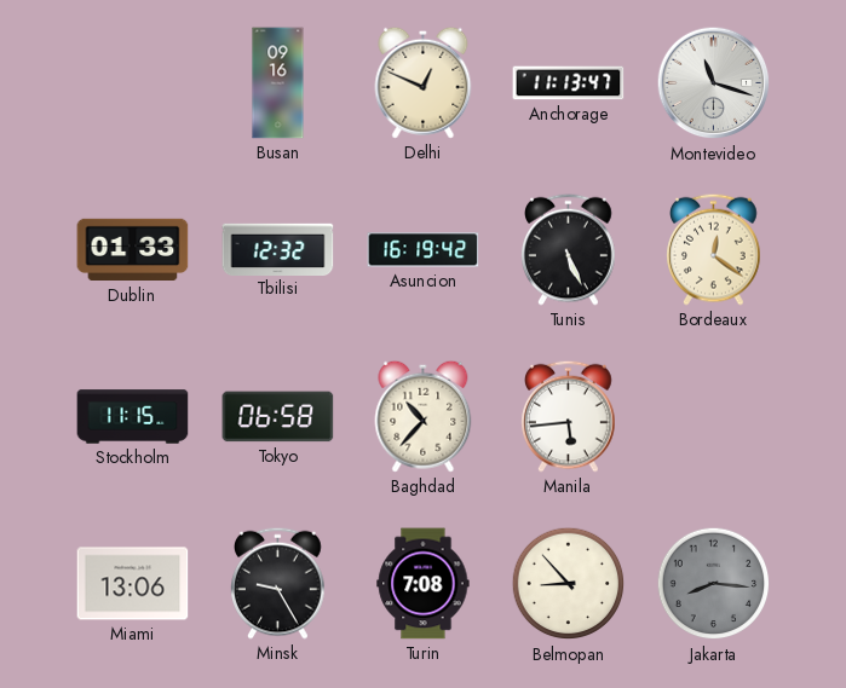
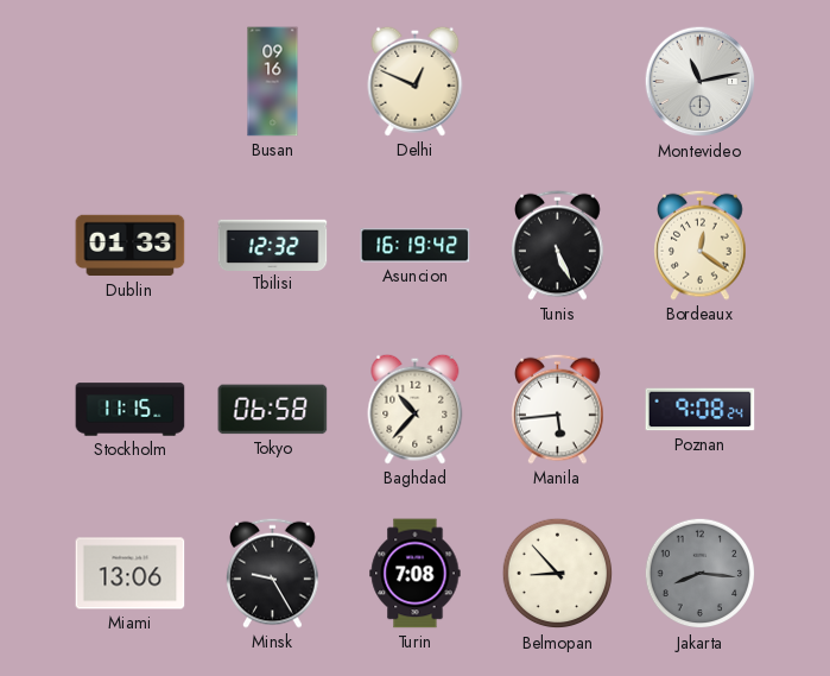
Anchorage: 11:13 -> none
Montevideo: 11:18 -> 11:13
Poznan: none -> 9:08
